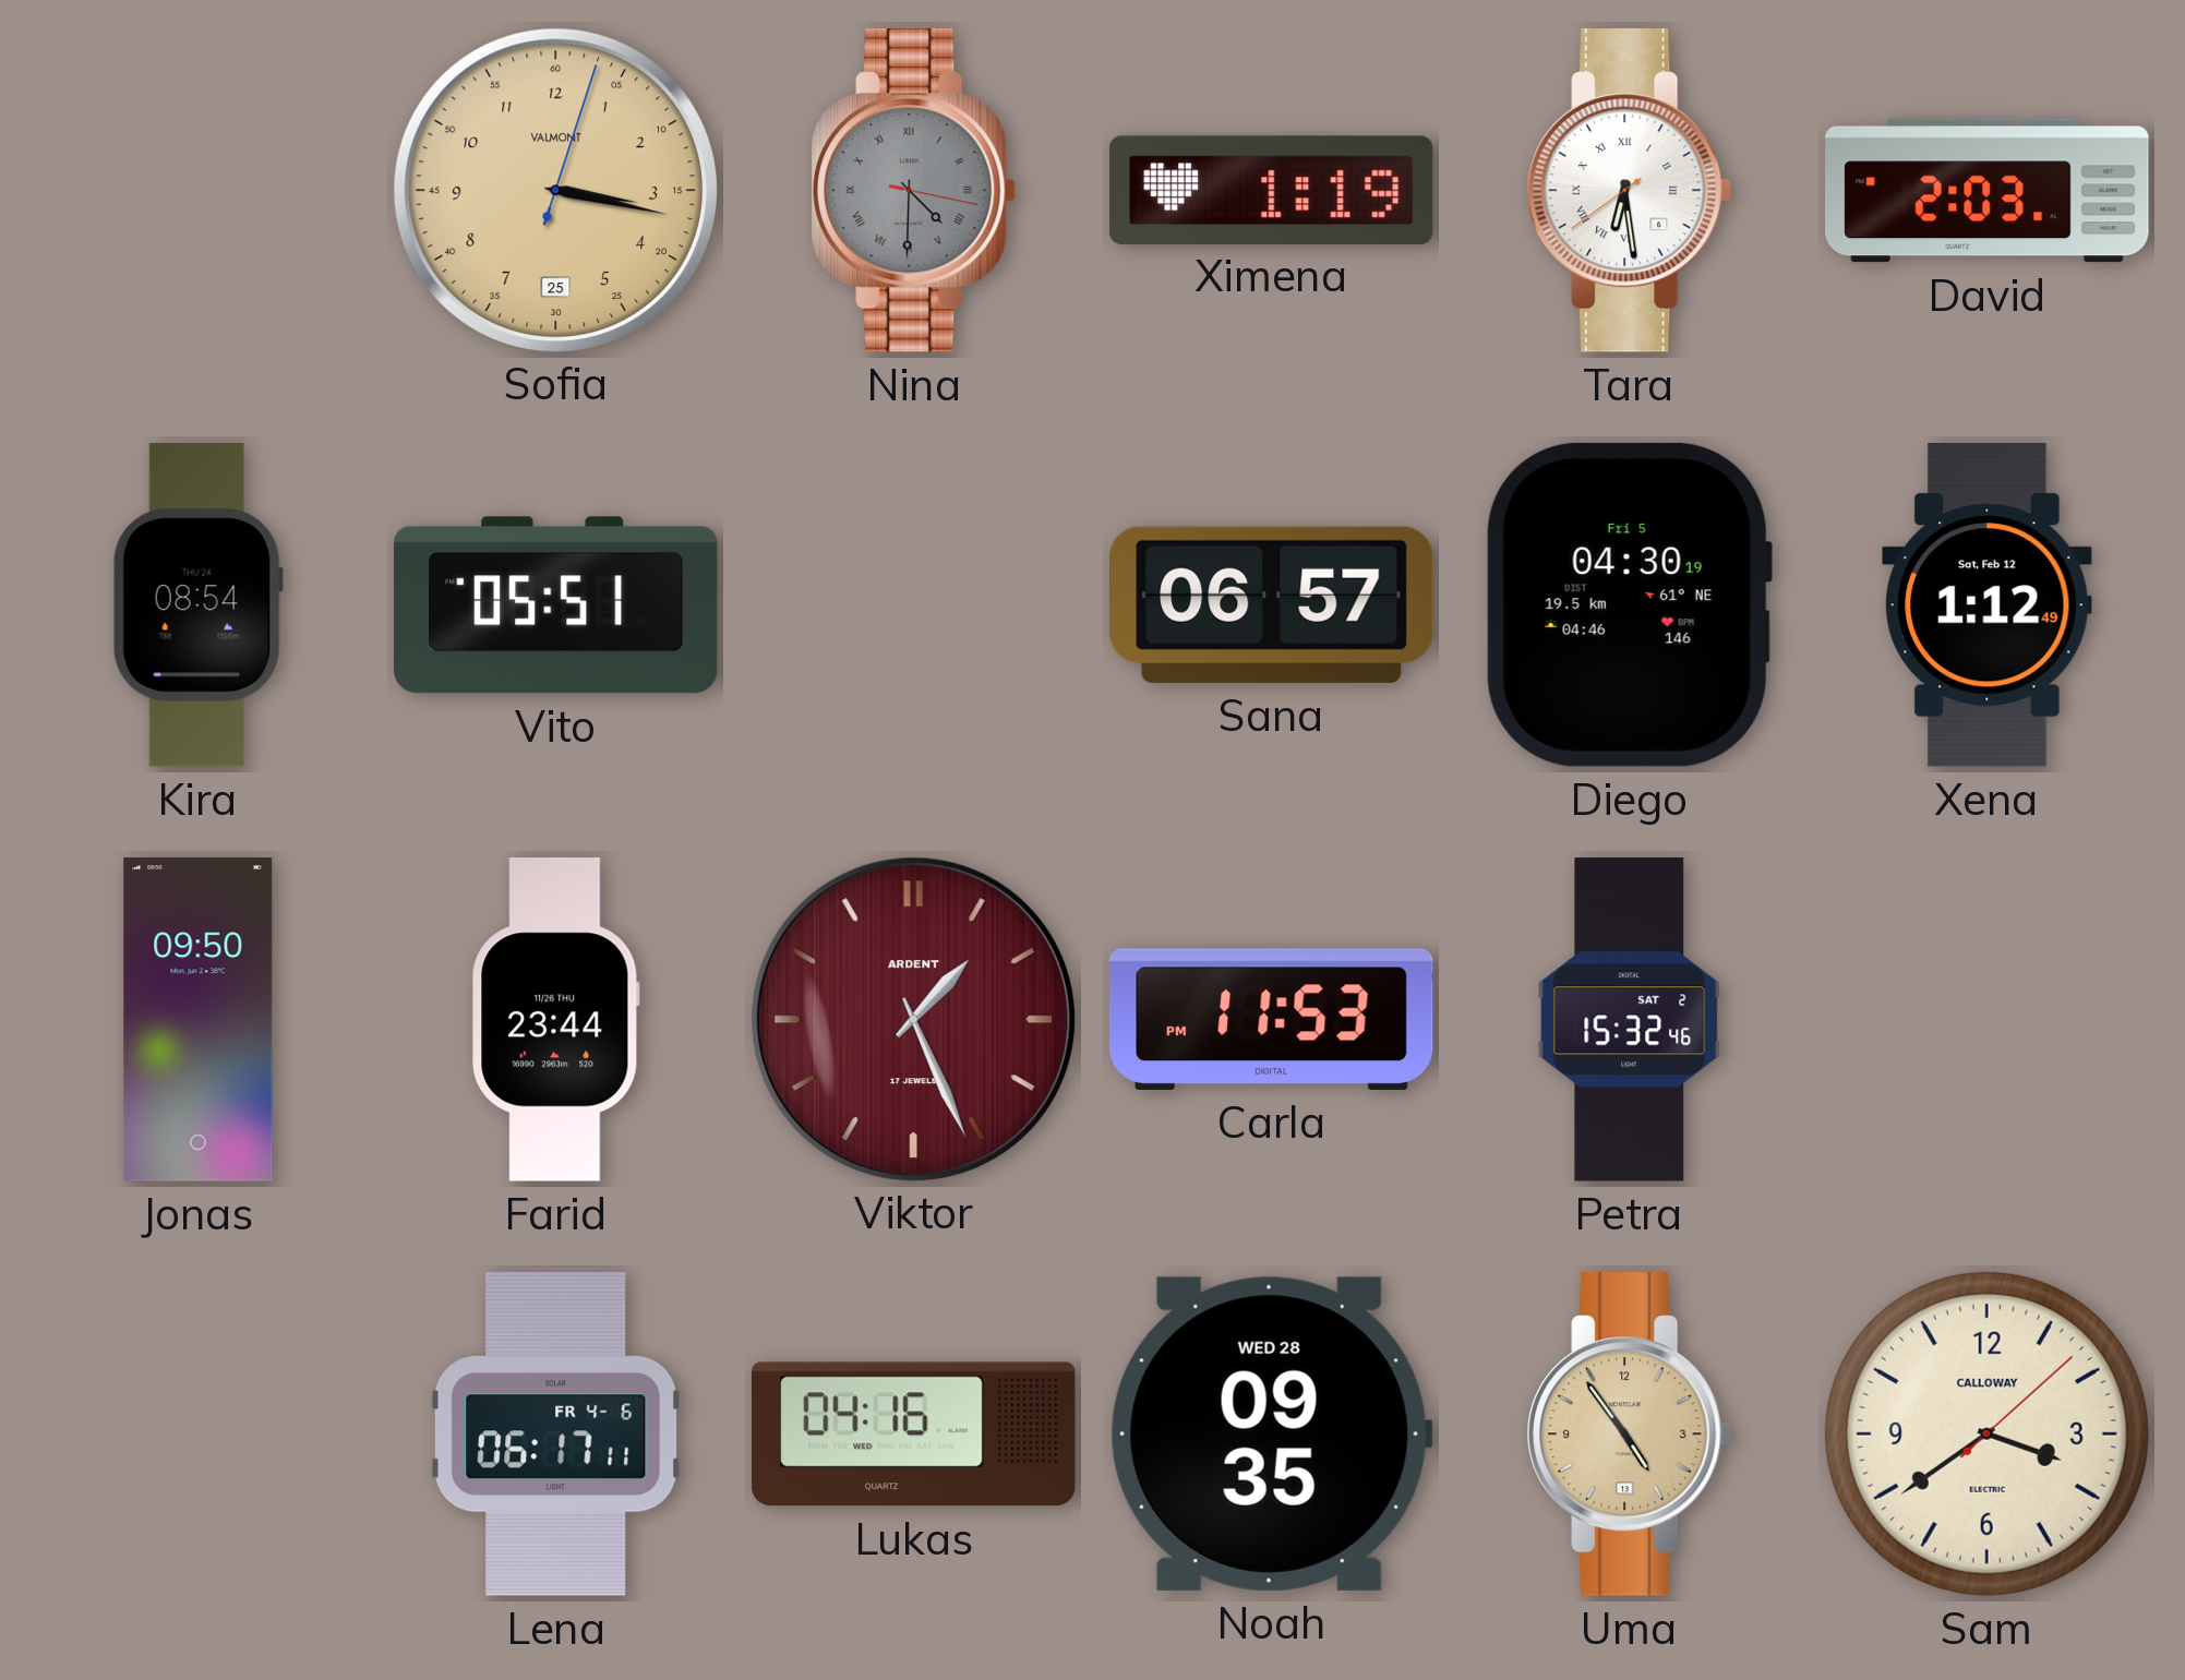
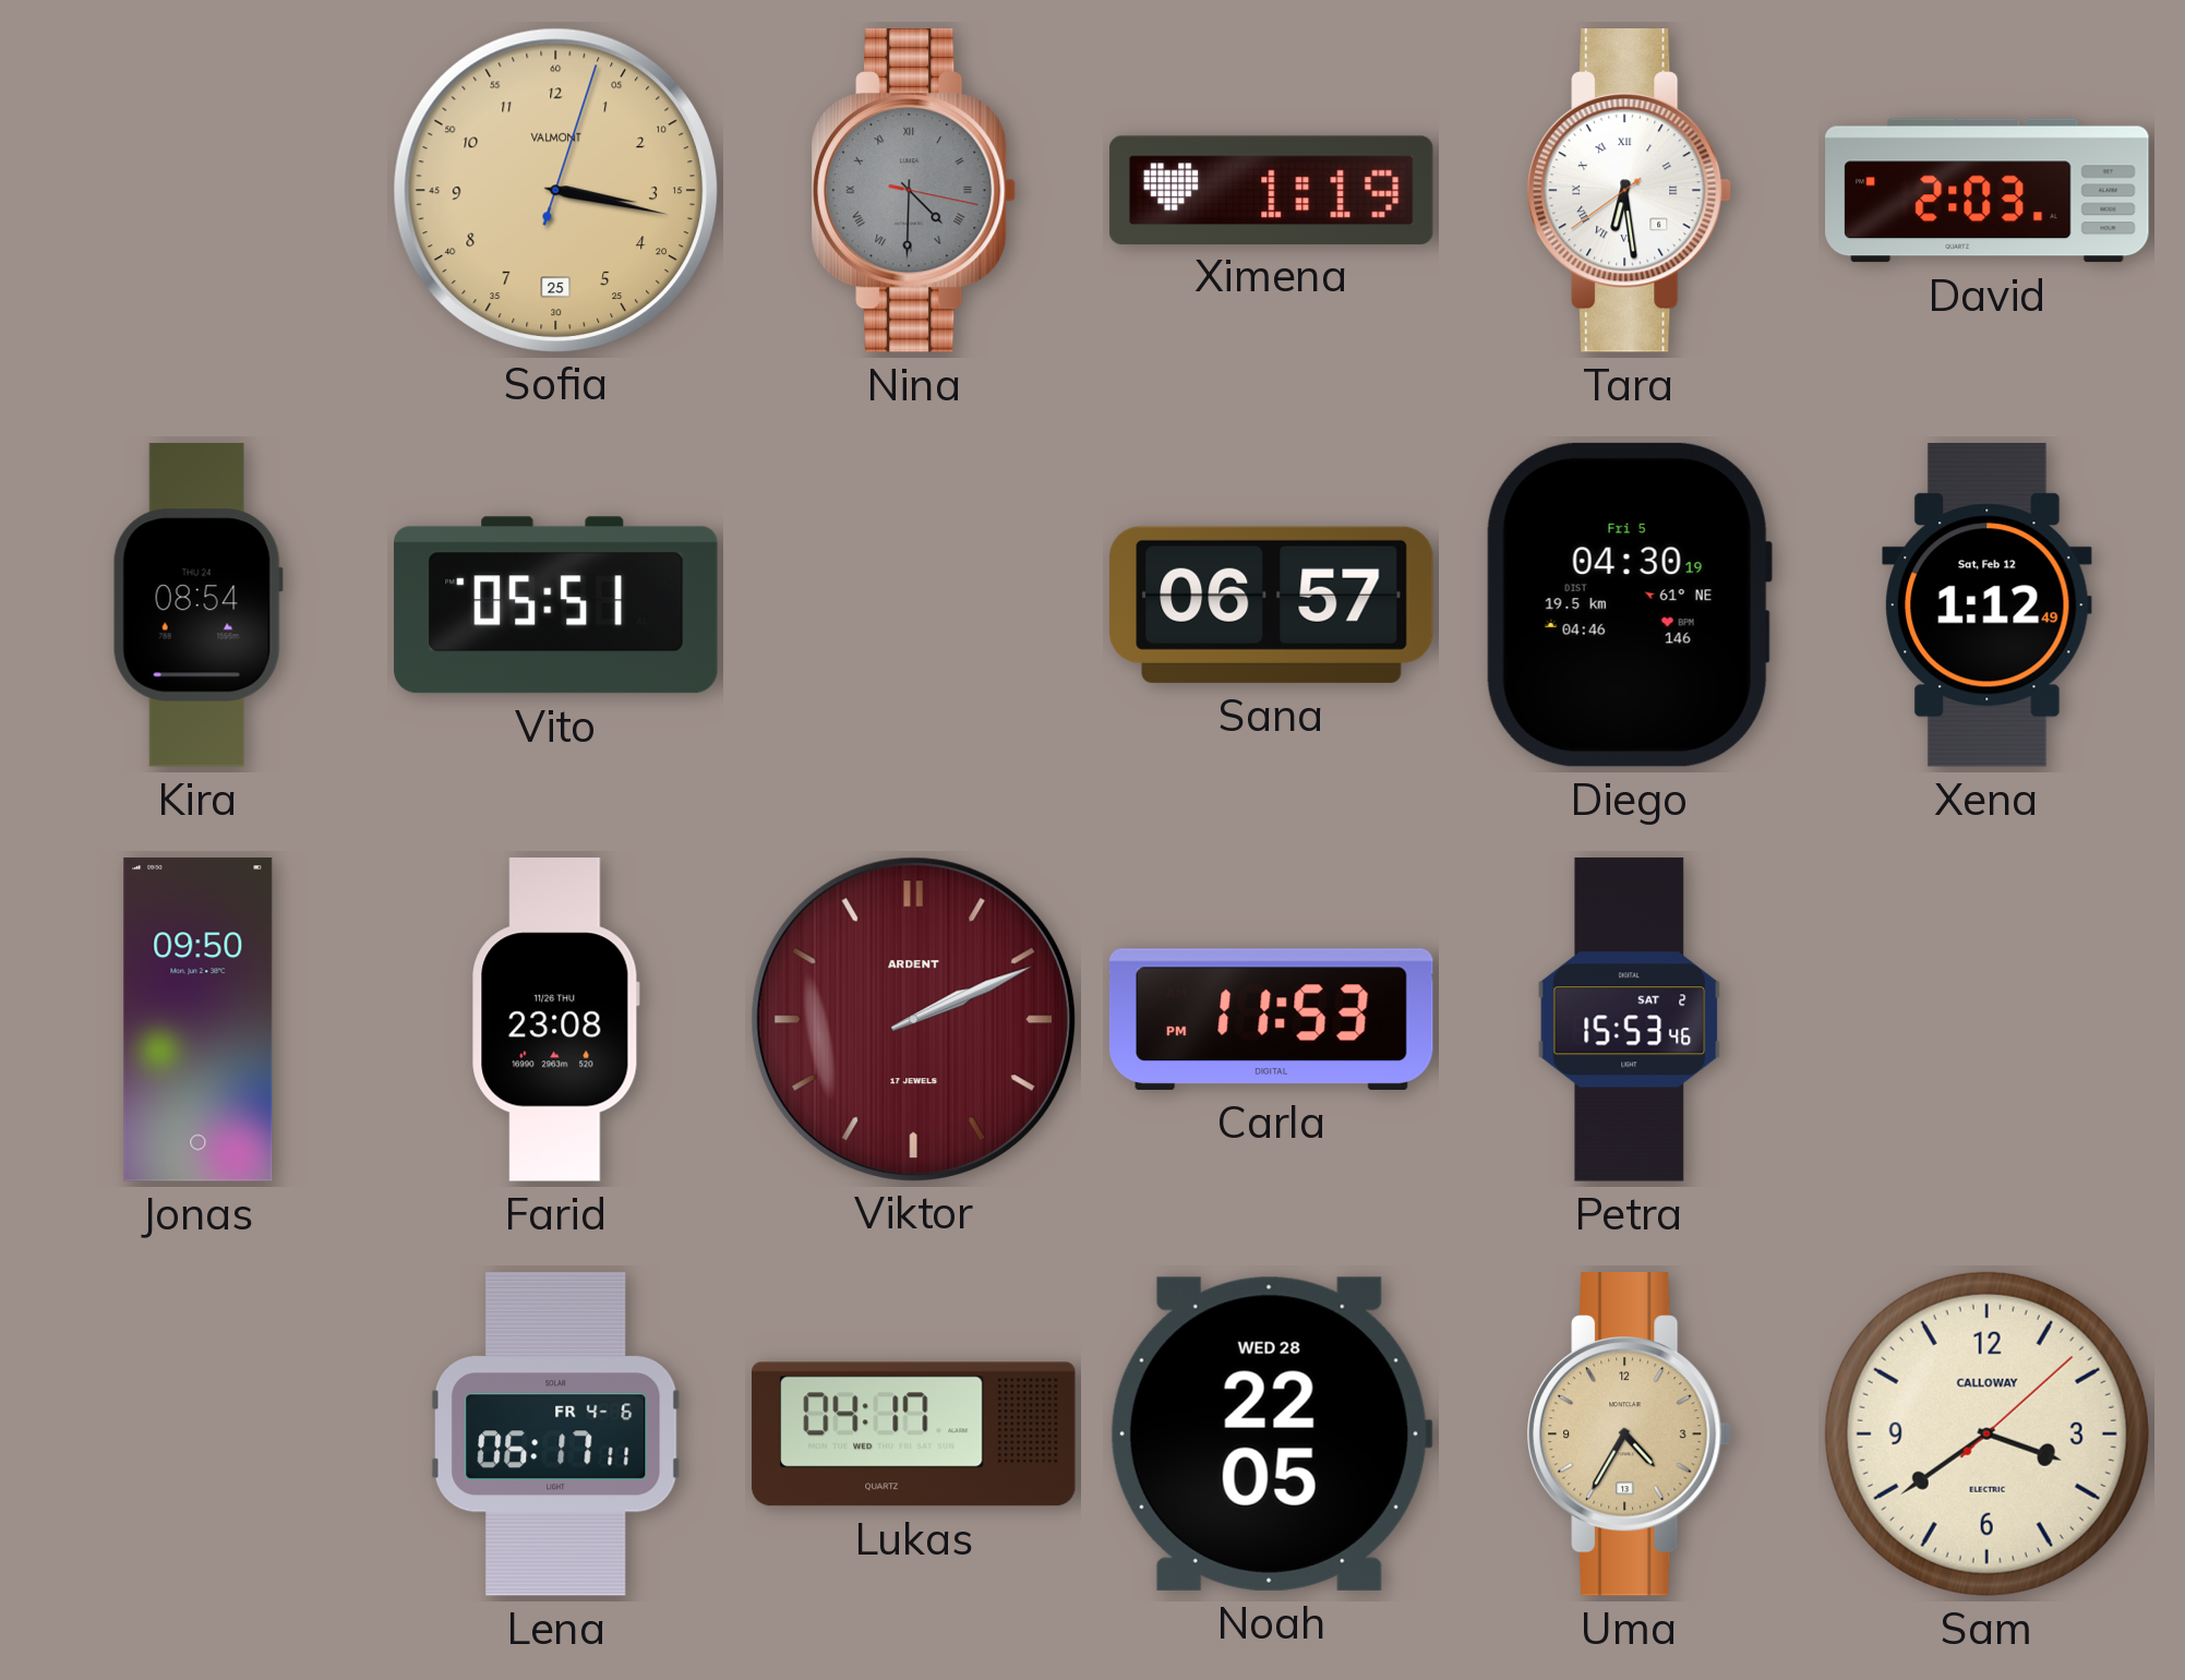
Farid: 23:44 -> 23:08
Viktor: 1:26 -> 2:11
Petra: 15:32 -> 15:53
Lukas: 04:16 -> 04:17
Noah: 09:35 -> 22:05
Uma: 4:54 -> 4:35
